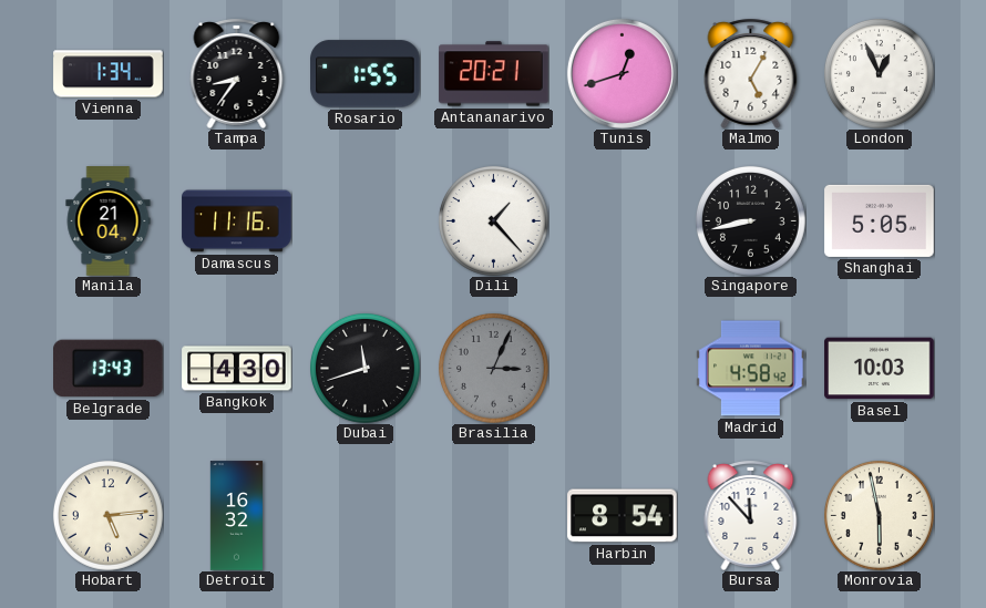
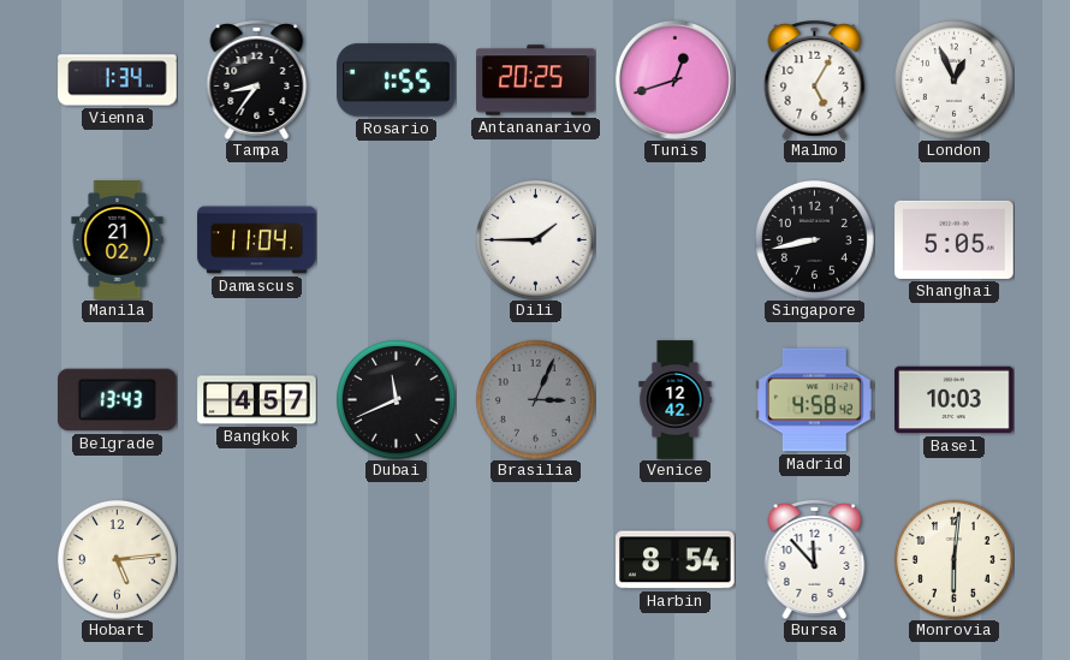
Antananarivo: 20:21 -> 20:25
Manila: 21:04 -> 21:02
Damascus: 11:16 -> 11:04
Dili: 1:23 -> 1:45
Bangkok: 4:30 -> 4:57
Dubai: 11:42 -> 11:41
Venice: none -> 12:42
Detroit: 16:32 -> none
Monrovia: 5:58 -> 6:01
